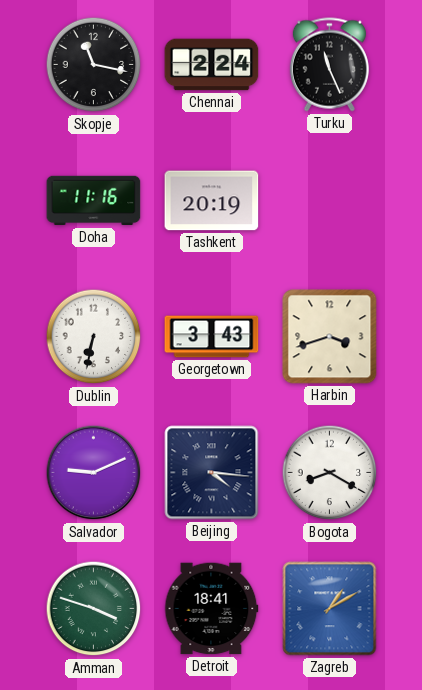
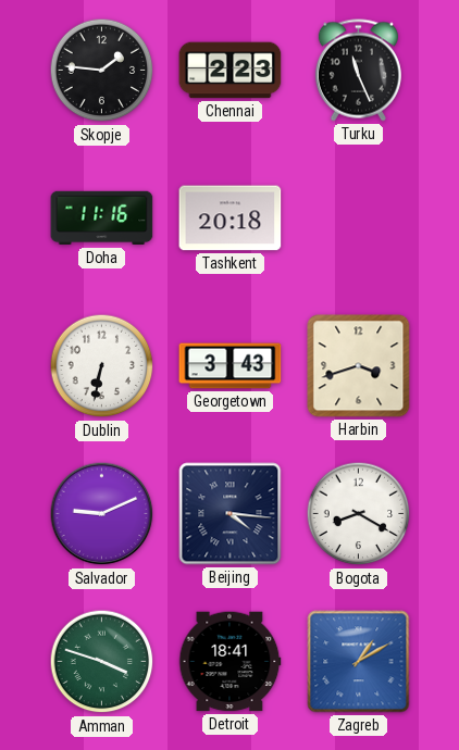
Skopje: 11:17 -> 1:46
Chennai: 2:24 -> 2:23
Tashkent: 20:19 -> 20:18
